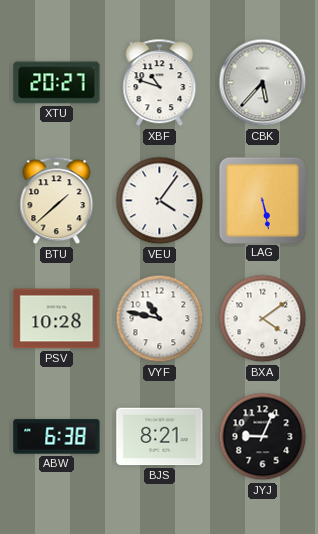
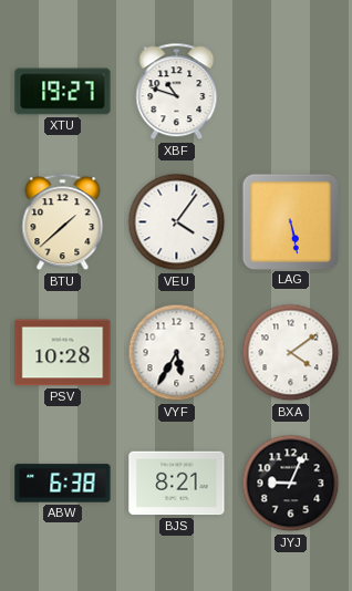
XTU: 20:27 -> 19:27
CBK: 5:37 -> none
VYF: 10:47 -> 5:35
